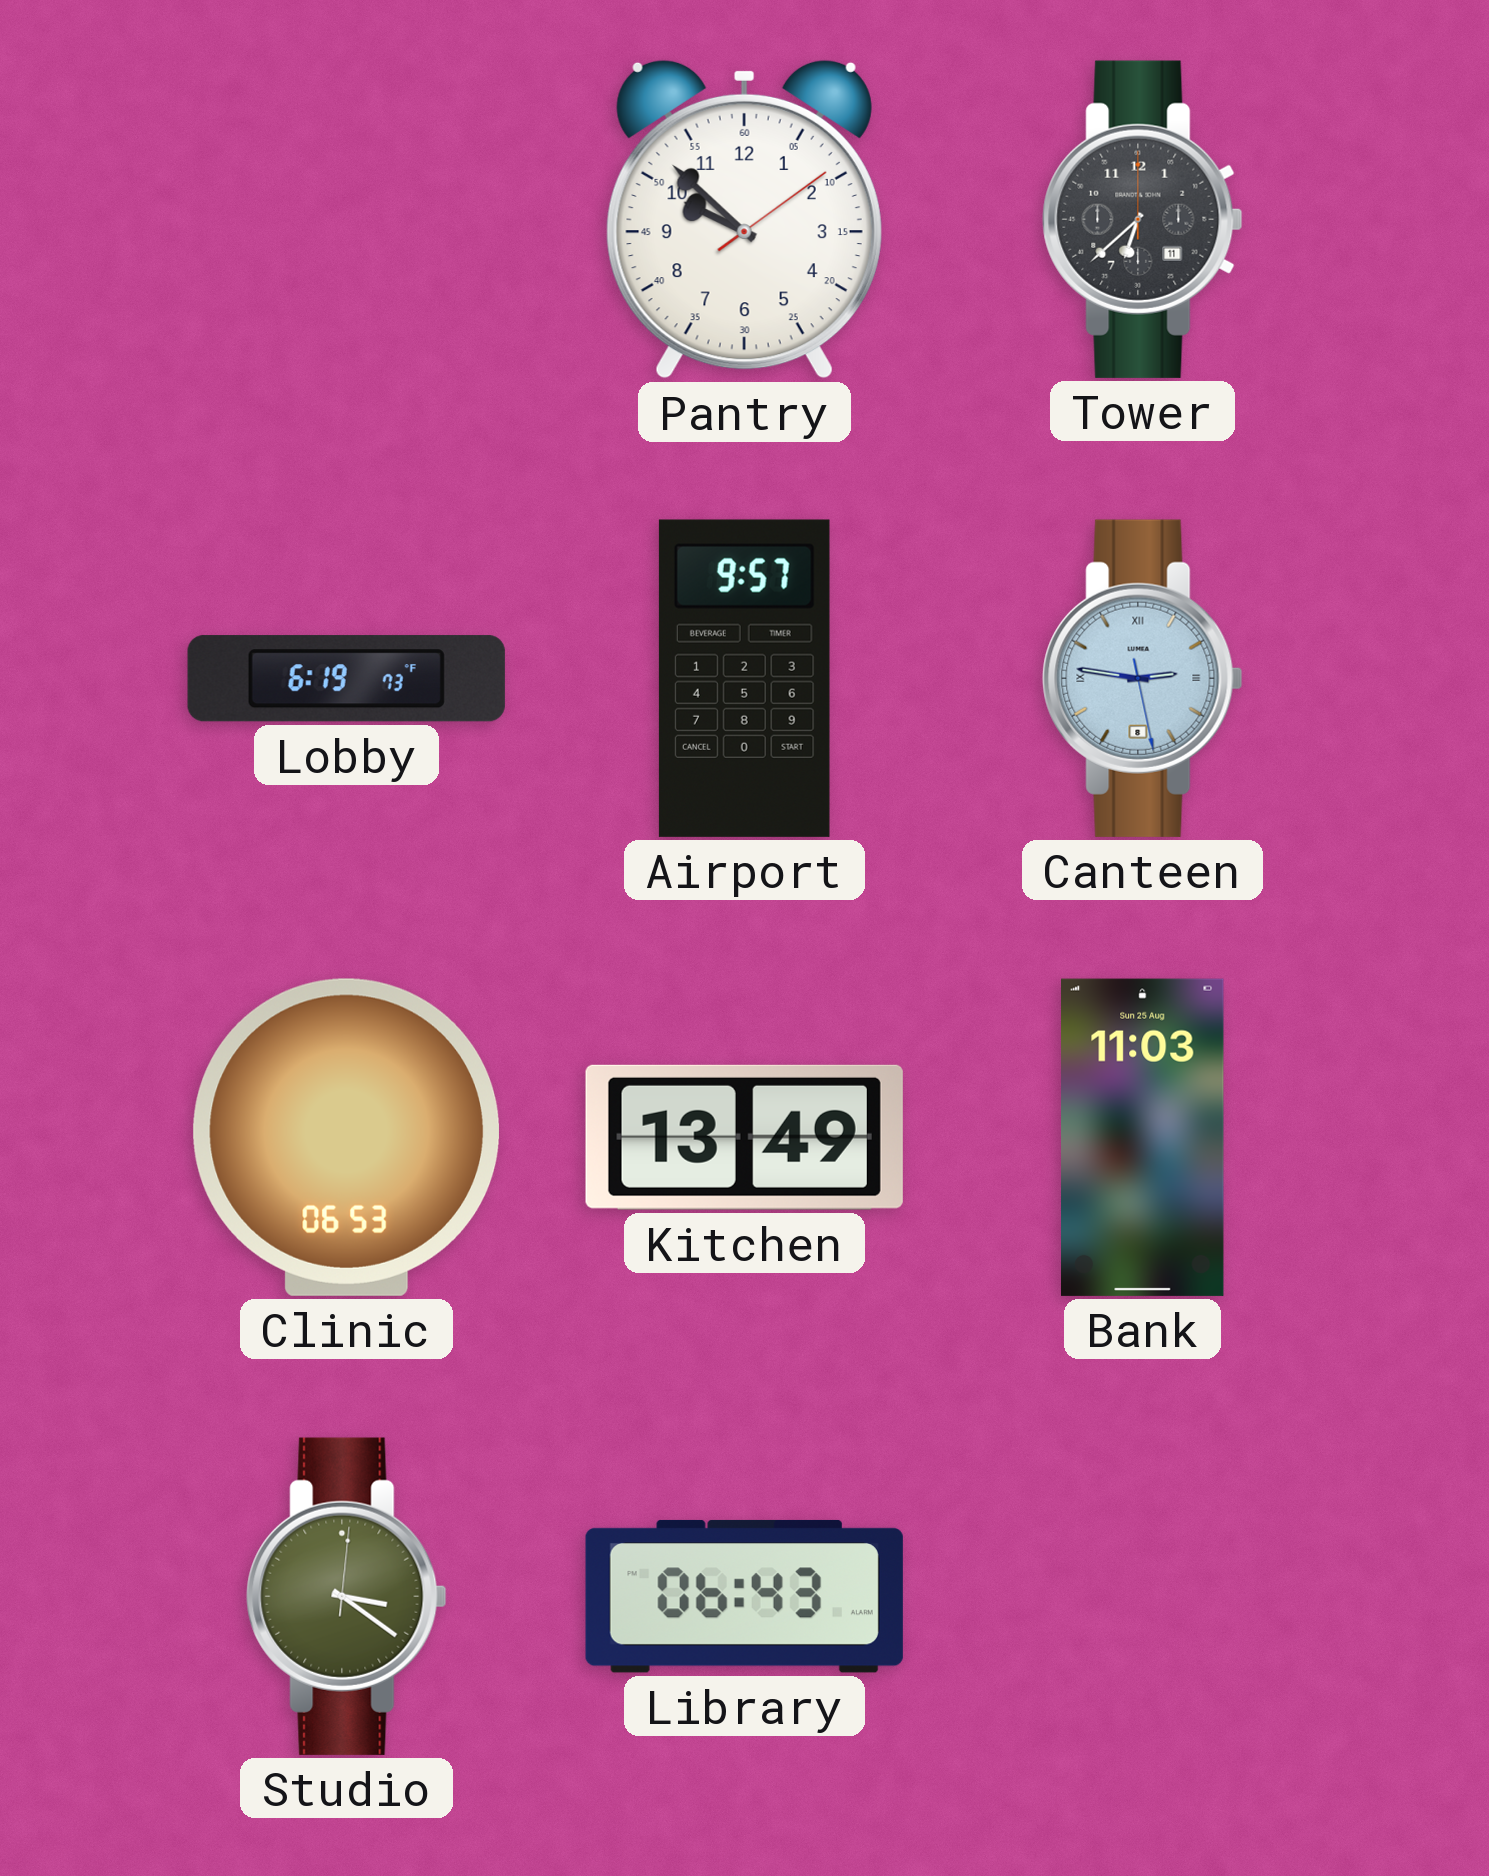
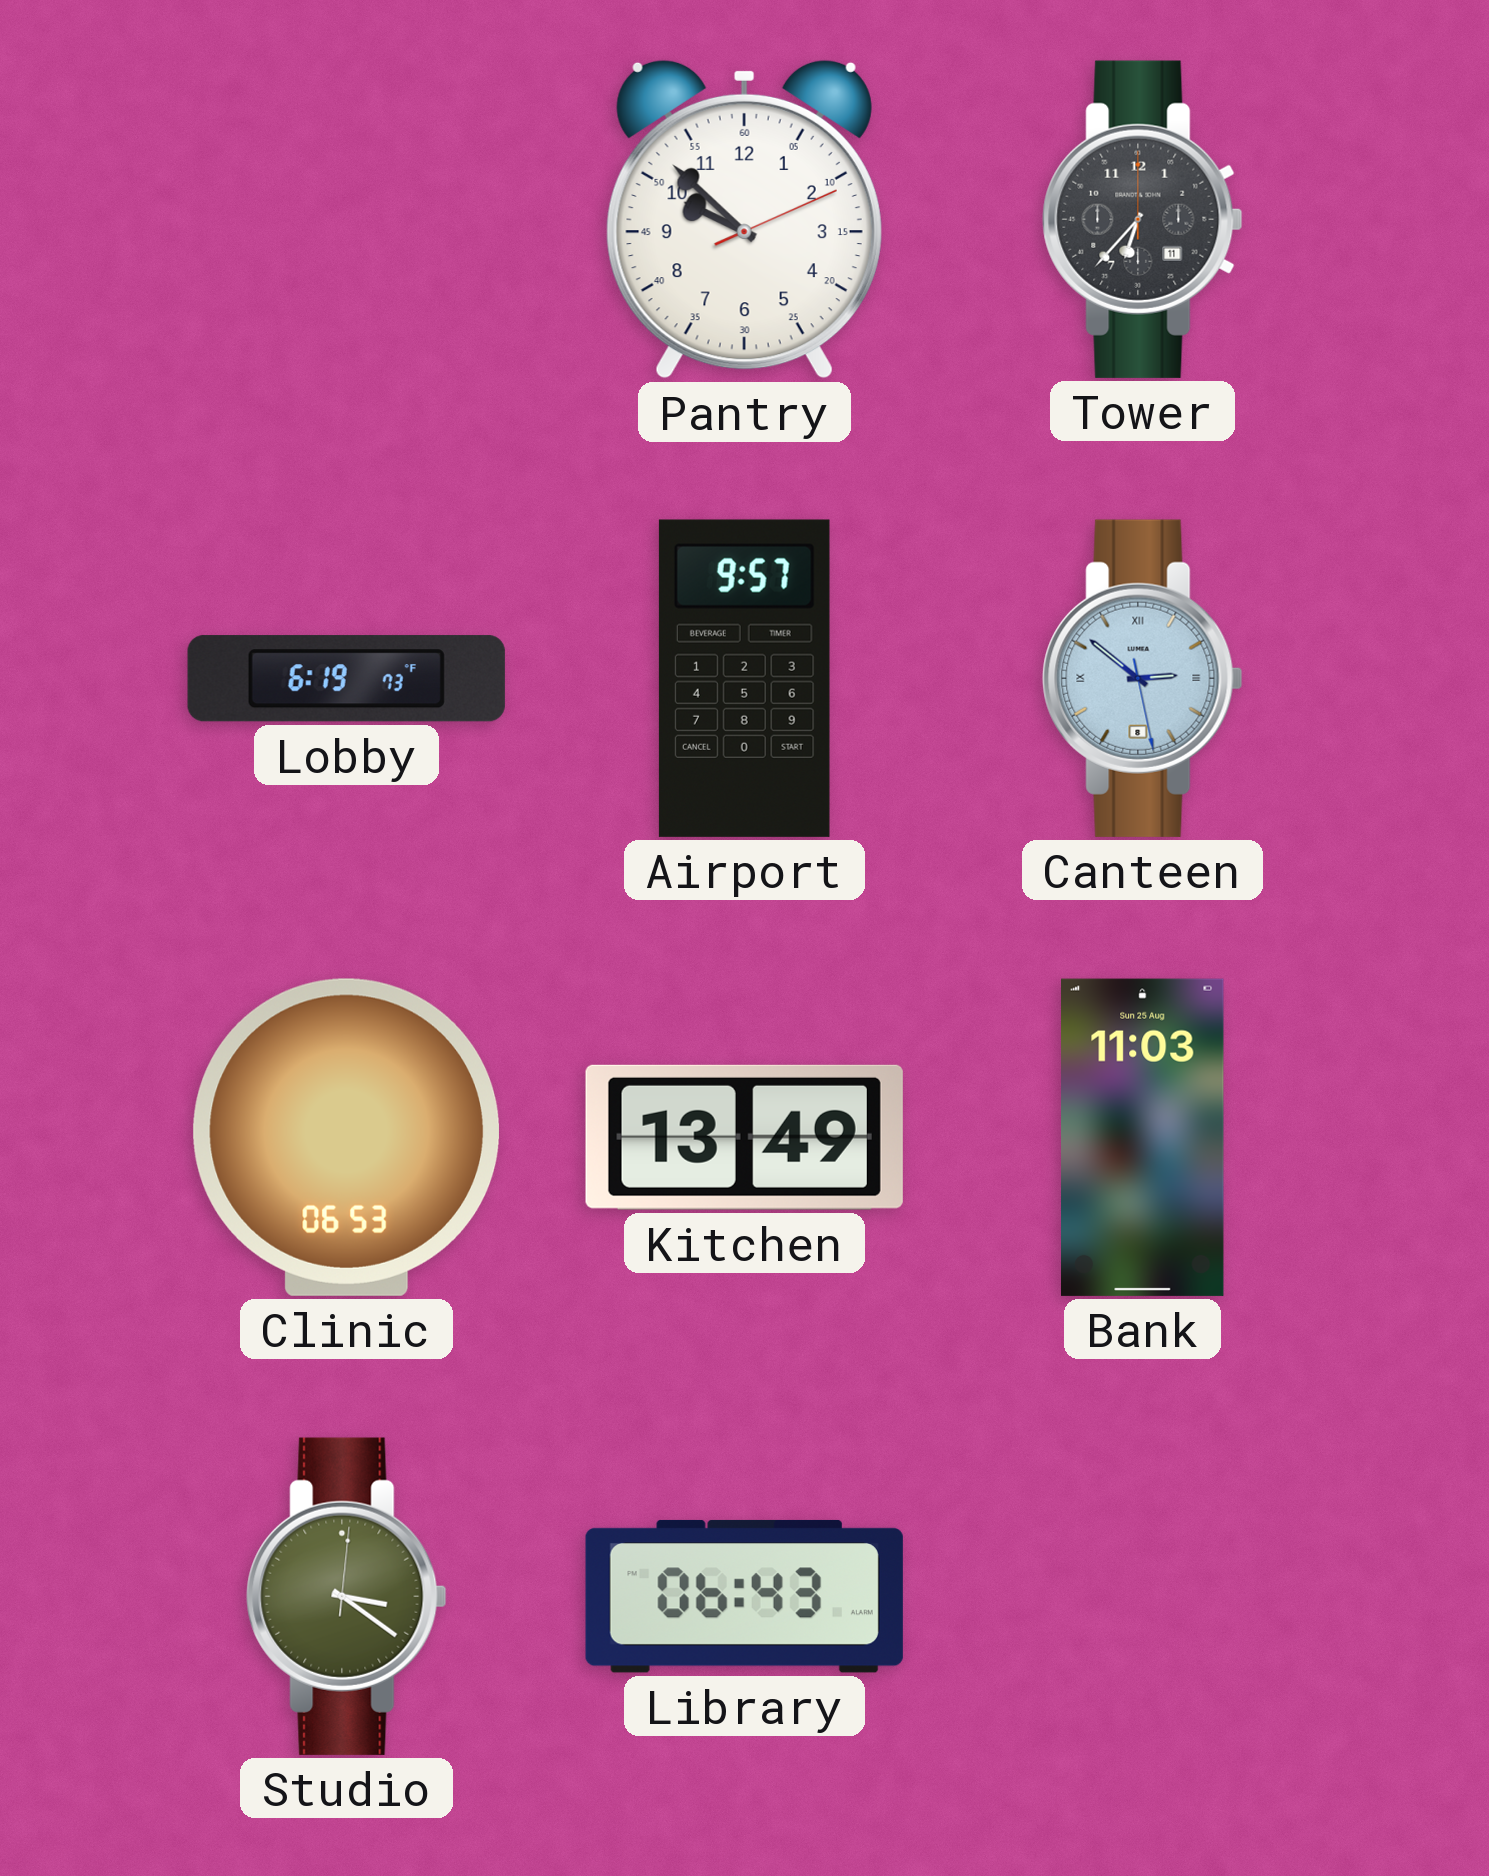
Pantry: 9:52:09 -> 9:52:11
Tower: 6:38 -> 6:37
Canteen: 2:46 -> 2:51
